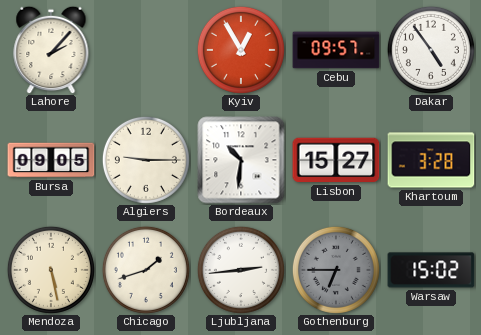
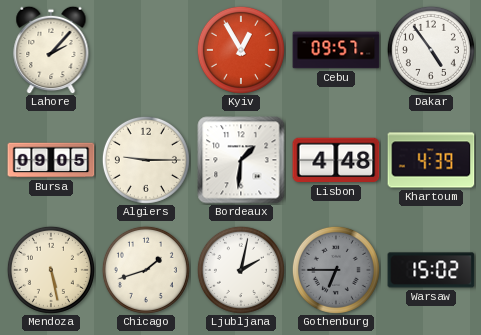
Bordeaux: 10:31 -> 1:31
Lisbon: 15:27 -> 4:48
Khartoum: 3:28 -> 4:39
Ljubljana: 2:44 -> 2:02
